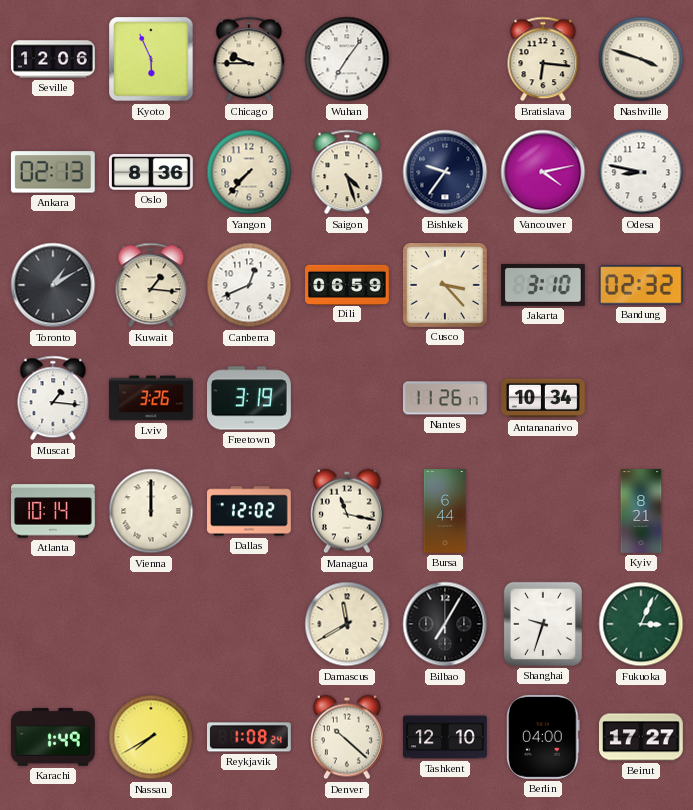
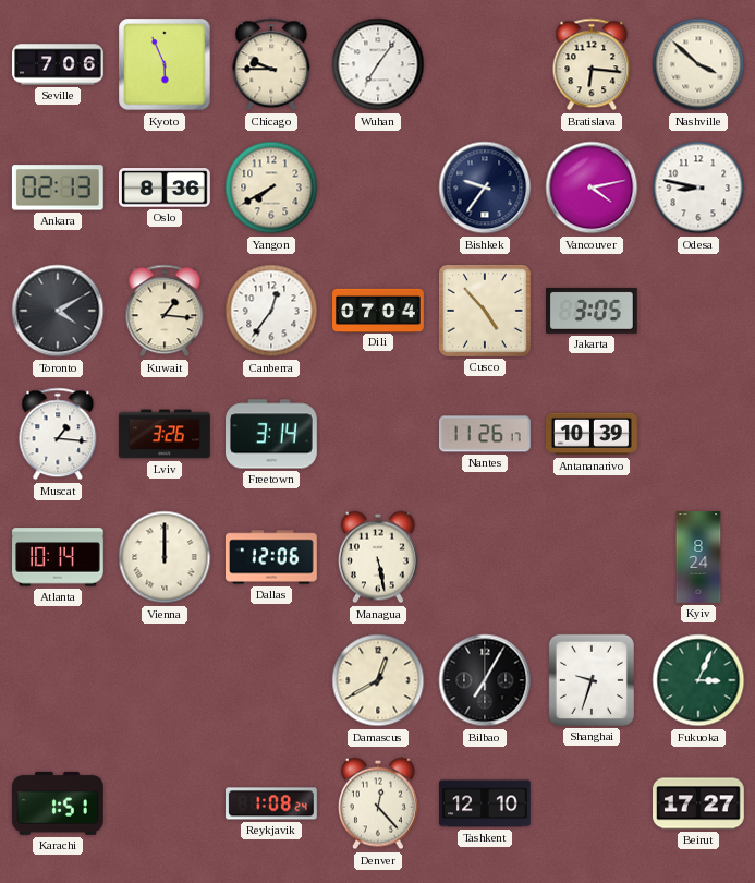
Seville: 12:06 -> 7:06
Nashville: 3:48 -> 3:52
Yangon: 7:37 -> 7:40
Saigon: 4:27 -> none
Toronto: 1:10 -> 4:10
Canberra: 12:41 -> 12:36
Dili: 06:59 -> 07:04
Cusco: 3:23 -> 4:53
Jakarta: 3:10 -> 3:05
Bandung: 02:32 -> none
Freetown: 3:19 -> 3:14
Antananarivo: 10:34 -> 10:39
Dallas: 12:02 -> 12:06
Managua: 11:17 -> 5:28
Bursa: 6:44 -> none
Kyiv: 8:21 -> 8:24
Damascus: 11:40 -> 12:40
Karachi: 1:49 -> 1:51
Nassau: 7:40 -> none
Denver: 10:22 -> 12:23
Berlin: 04:00 -> none
